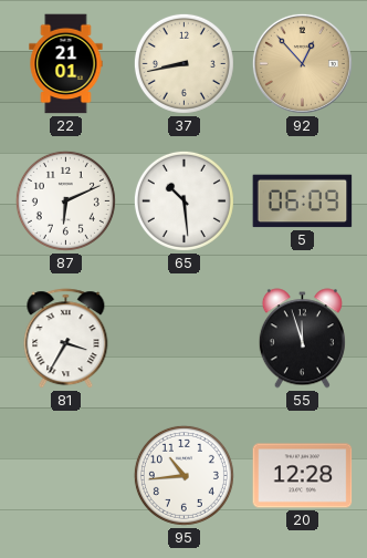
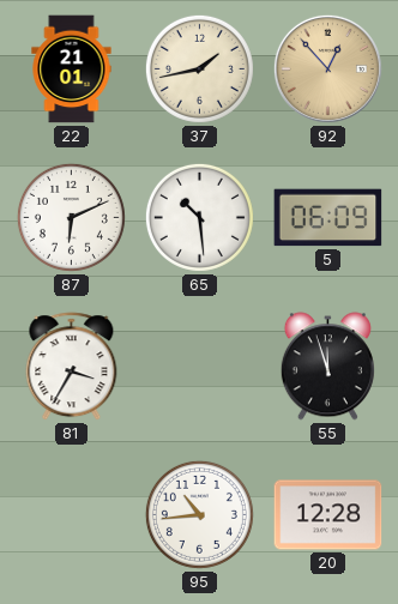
37: 8:43 -> 1:43
